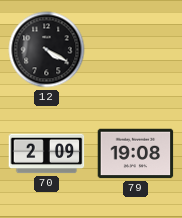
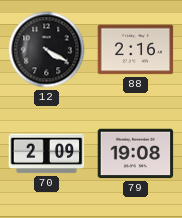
88: none -> 2:16
